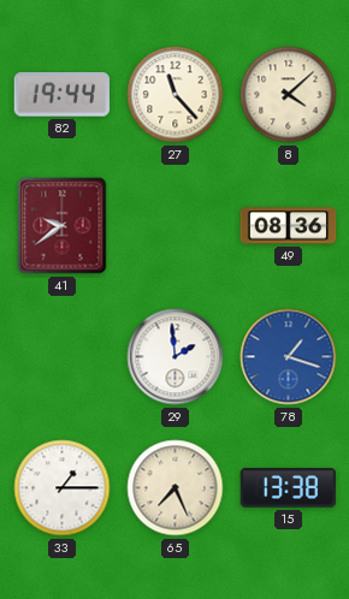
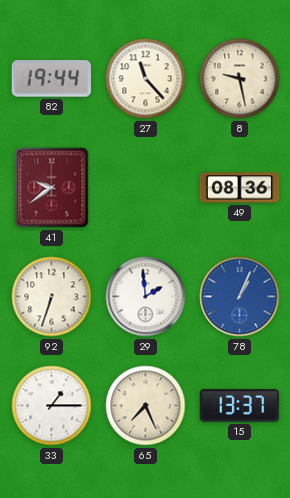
8: 4:08 -> 9:28
92: none -> 6:33
78: 1:18 -> 1:04
15: 13:38 -> 13:37
